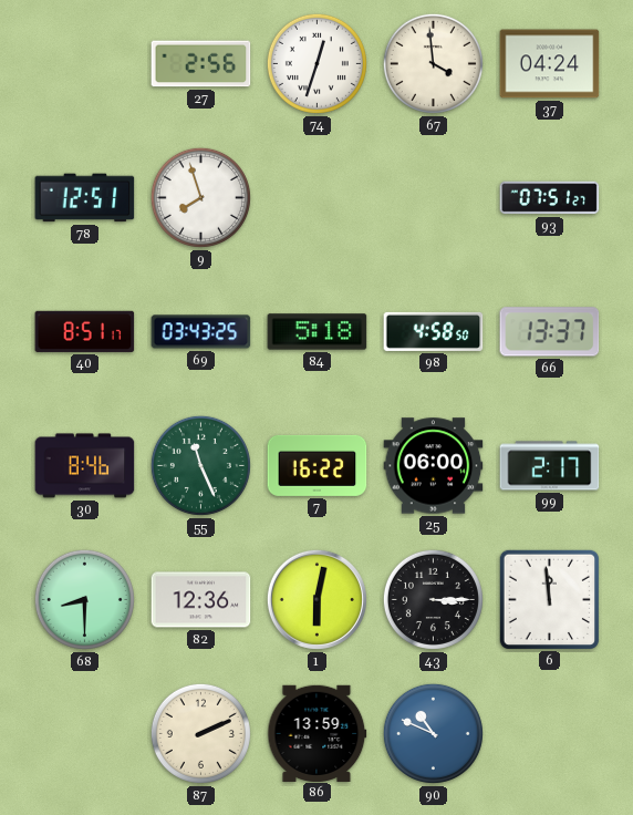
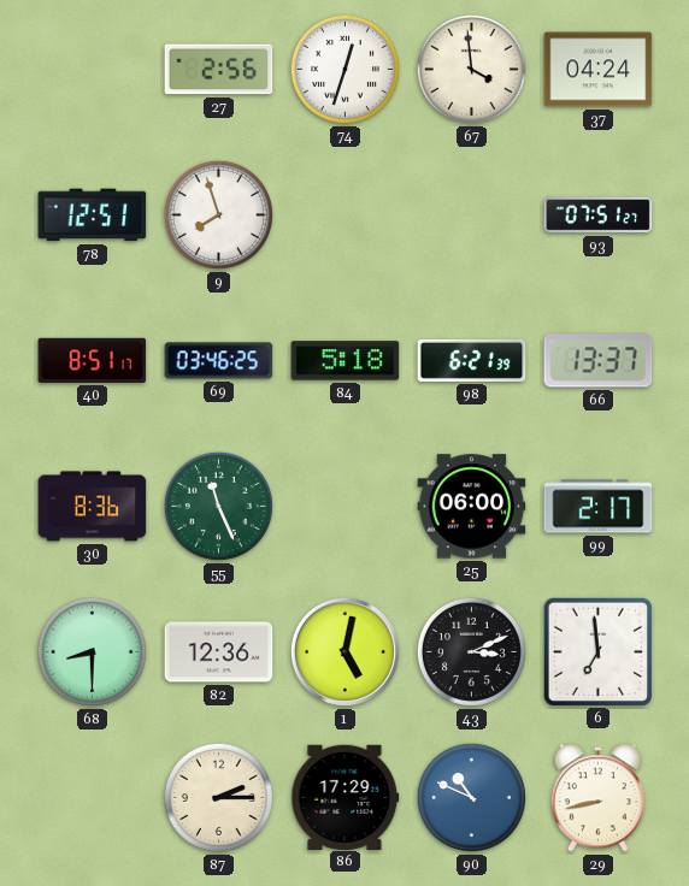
69: 03:43 -> 03:46
98: 4:58 -> 6:21
30: 8:46 -> 8:36
7: 16:22 -> none
1: 6:02 -> 5:02
43: 3:15 -> 3:11
6: 11:59 -> 6:59
87: 2:11 -> 2:15
86: 13:59 -> 17:29
29: none -> 8:43
